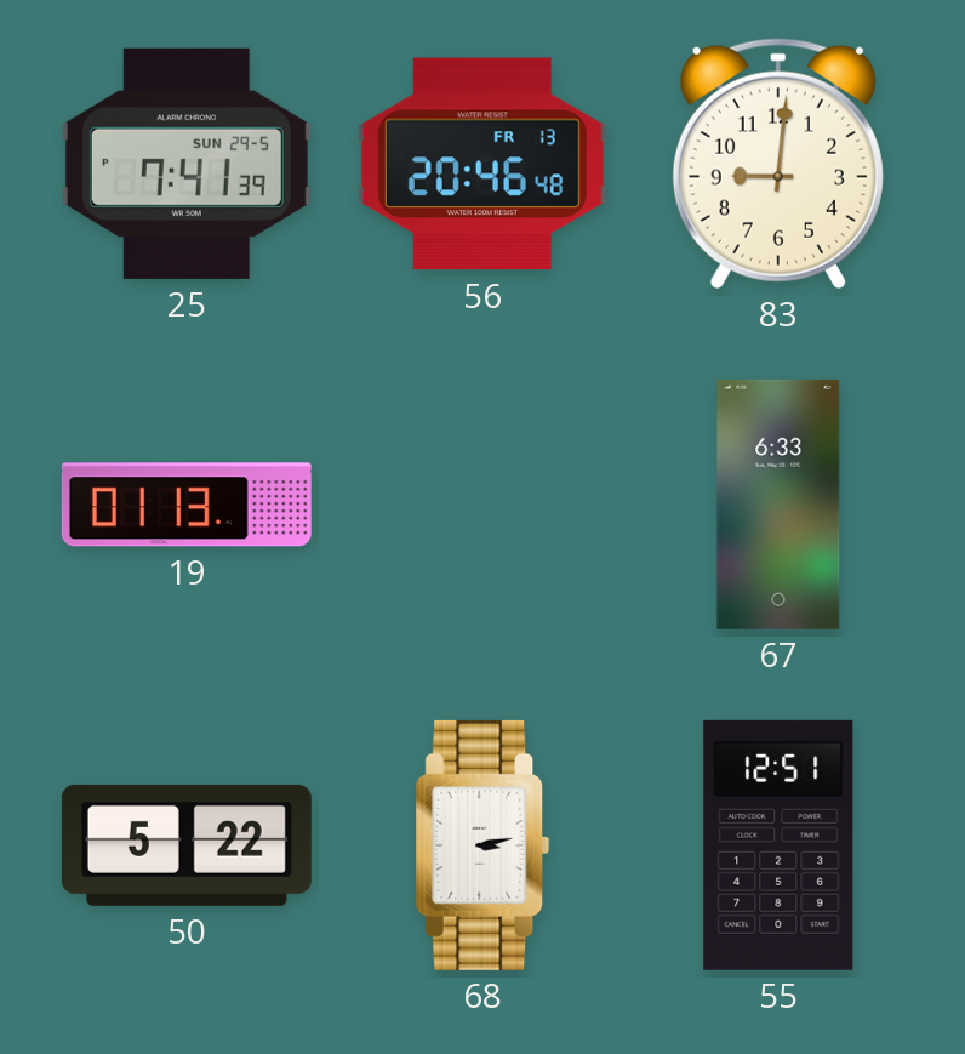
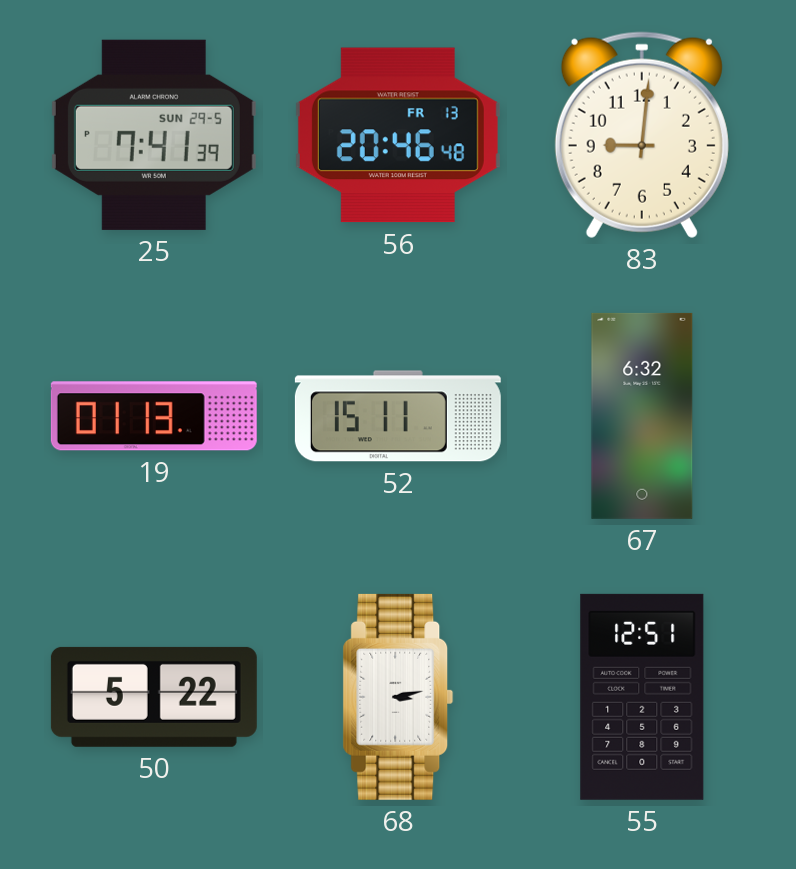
52: none -> 15:11
67: 6:33 -> 6:32
